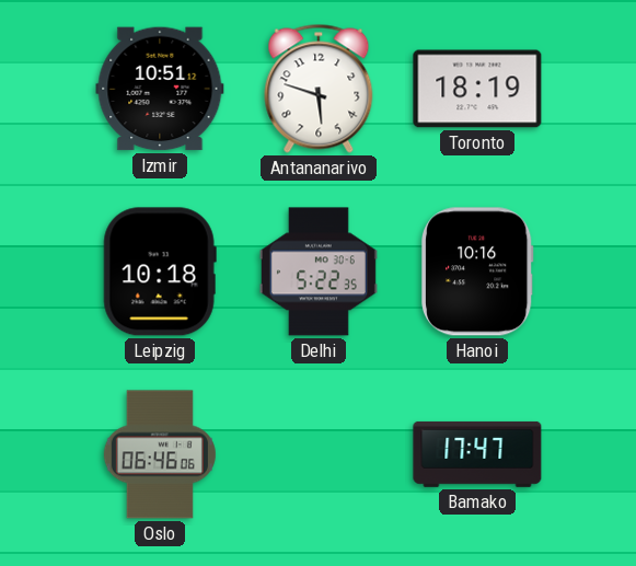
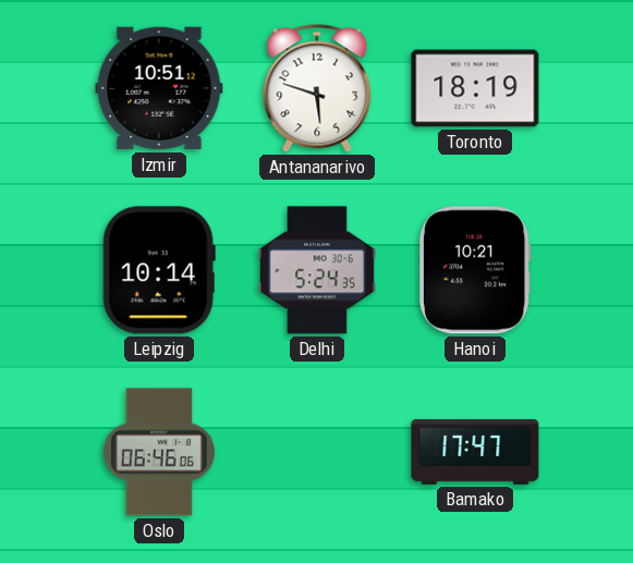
Leipzig: 10:18 -> 10:14
Delhi: 5:22 -> 5:24
Hanoi: 10:16 -> 10:21
